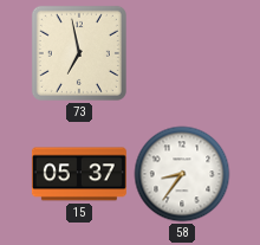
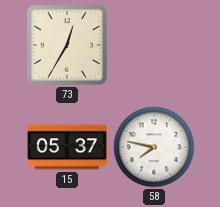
73: 6:58 -> 12:35
58: 8:36 -> 7:47
